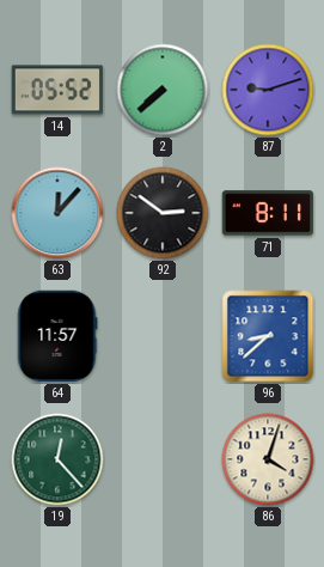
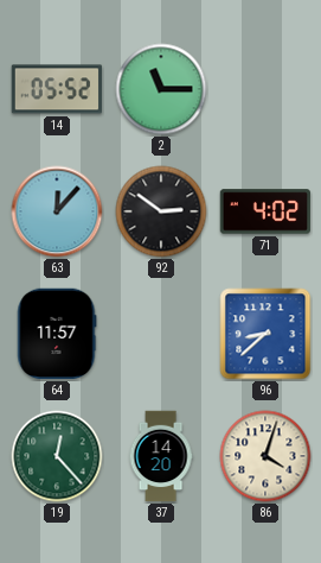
2: 7:38 -> 11:15
87: 9:12 -> none
71: 8:11 -> 4:02
37: none -> 14:20
